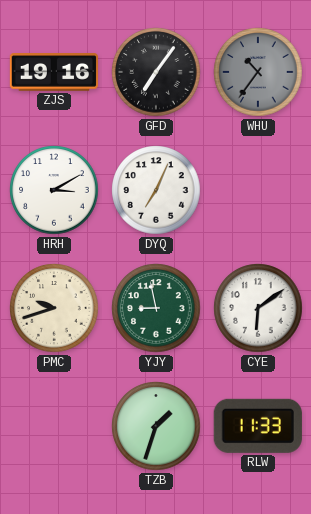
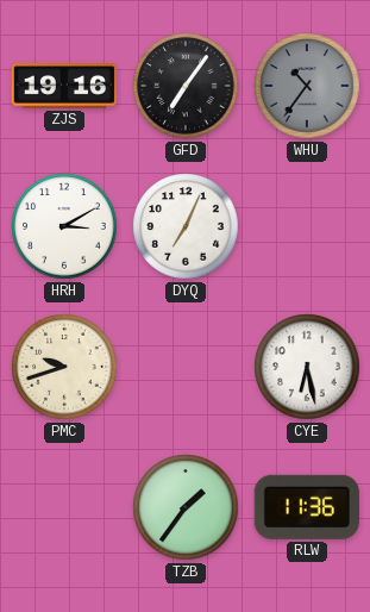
YJY: 8:58 -> none
CYE: 6:09 -> 6:28
TZB: 1:33 -> 1:36
RLW: 11:33 -> 11:36
